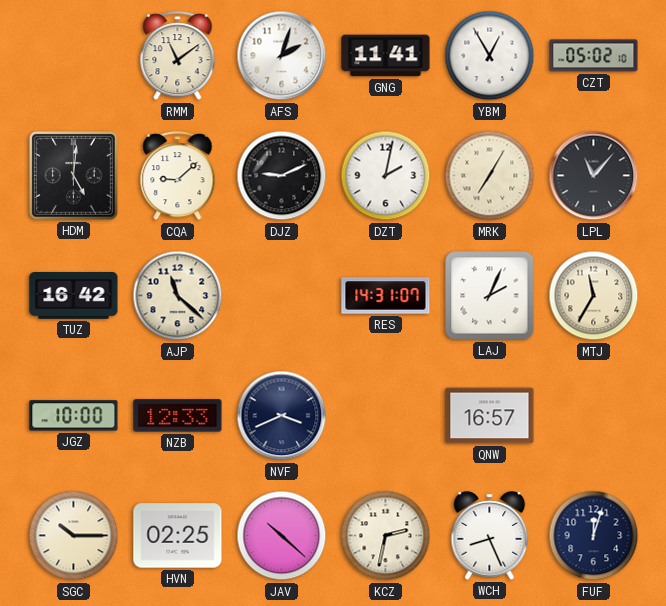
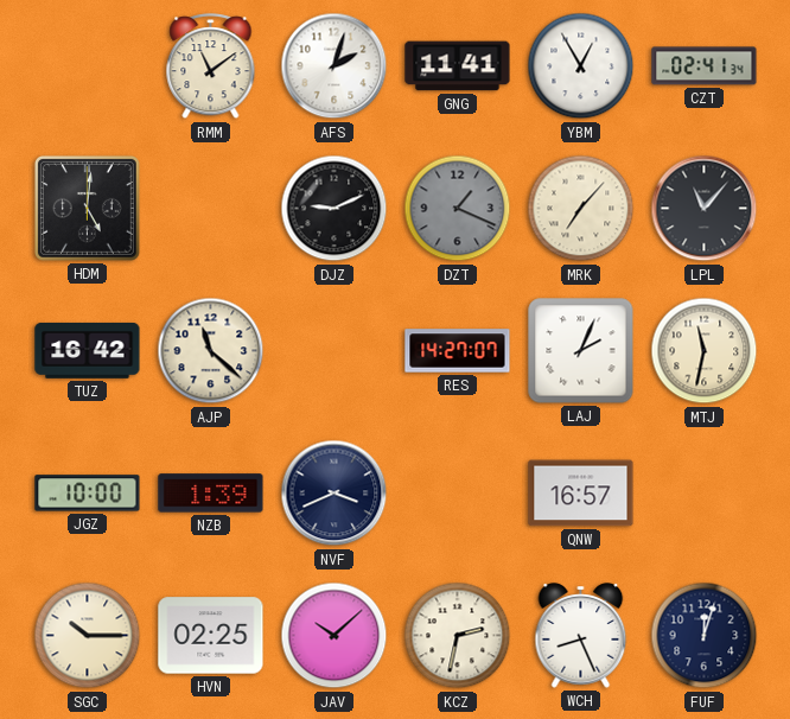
CZT: 05:02 -> 02:41
CQA: 9:08 -> none
DZT: 2:02 -> 1:19
DZT dial: white -> grey
MRK: 7:05 -> 7:07
RES: 14:31 -> 14:27
MTJ: 11:35 -> 11:32
NZB: 12:33 -> 1:39
JAV: 10:22 -> 10:08
